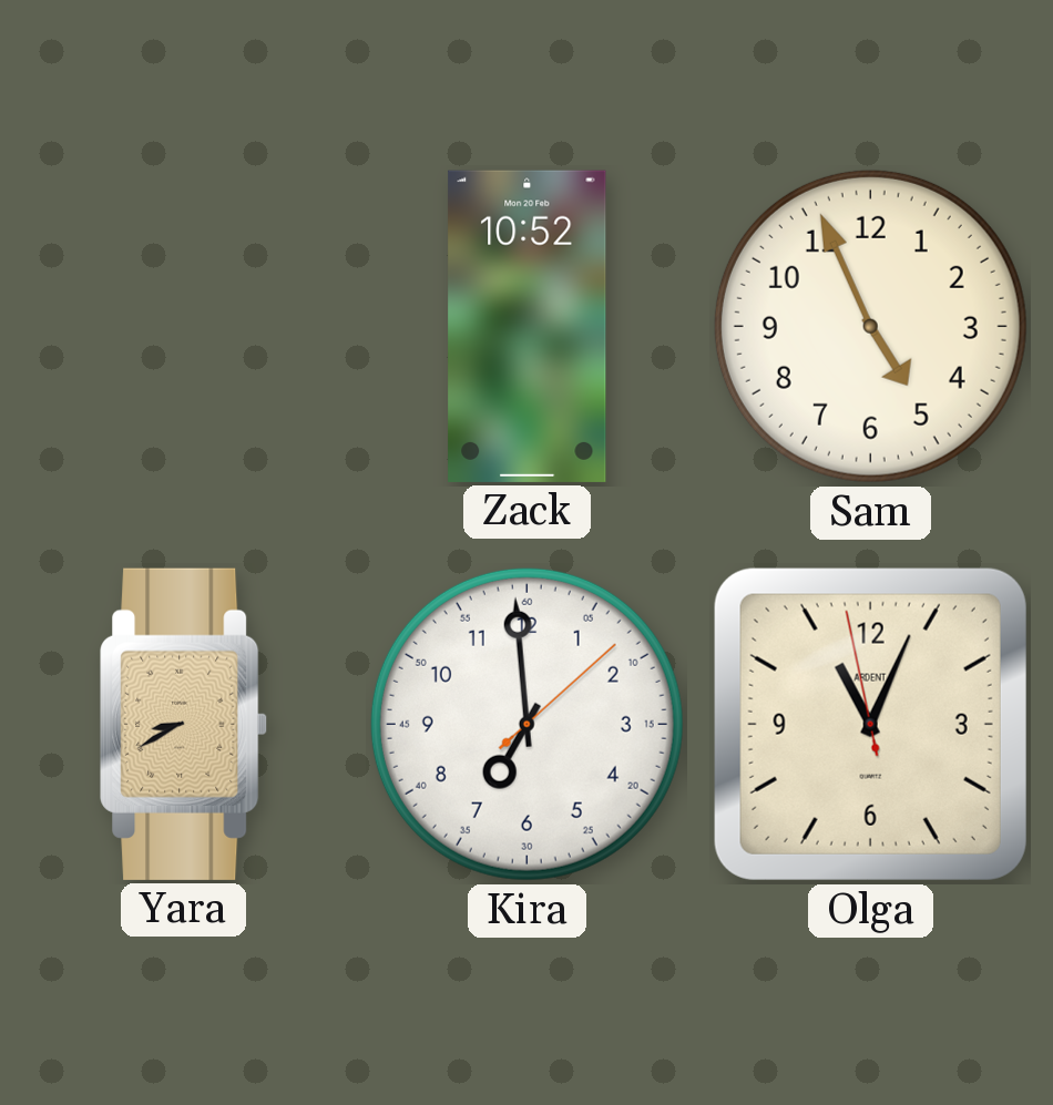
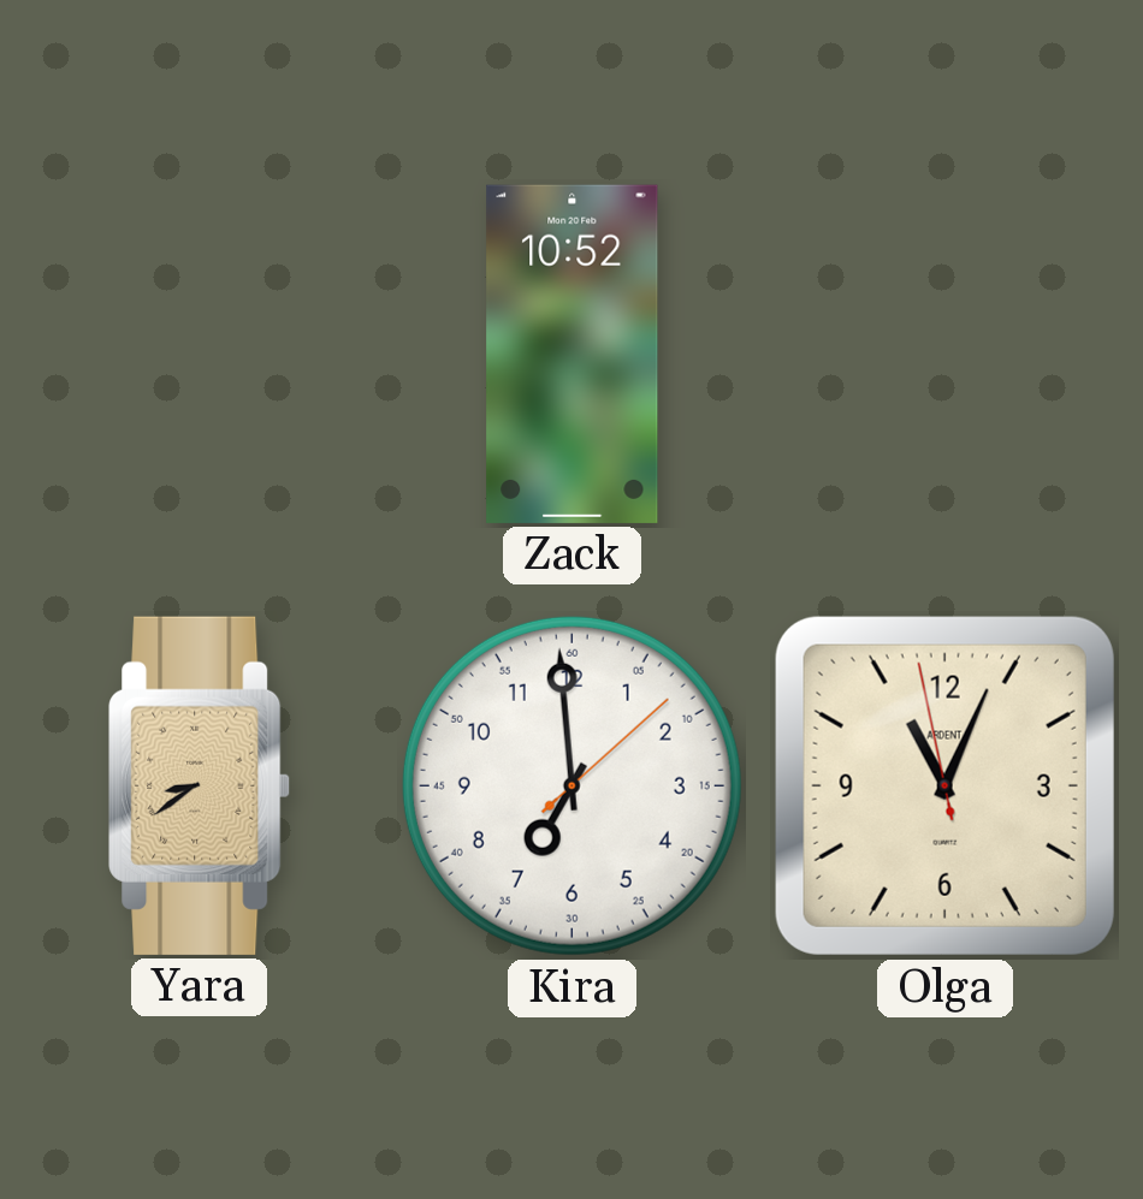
Sam: 4:56 -> none
Yara: 8:40 -> 8:39
